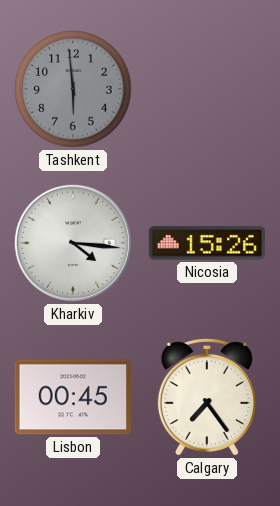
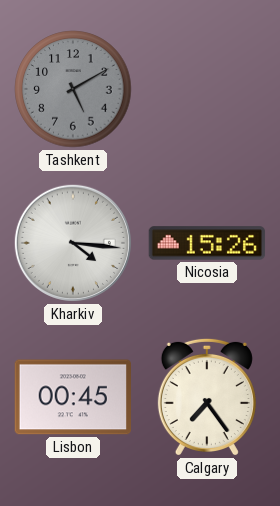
Tashkent: 5:59 -> 5:10
